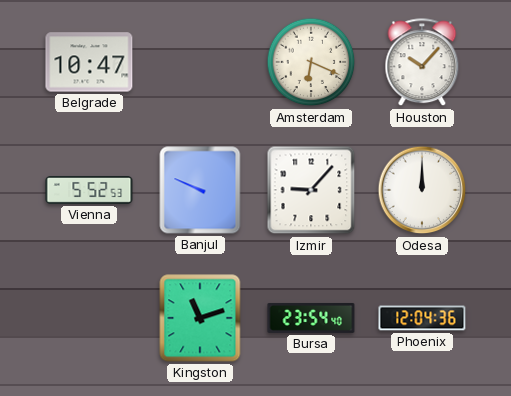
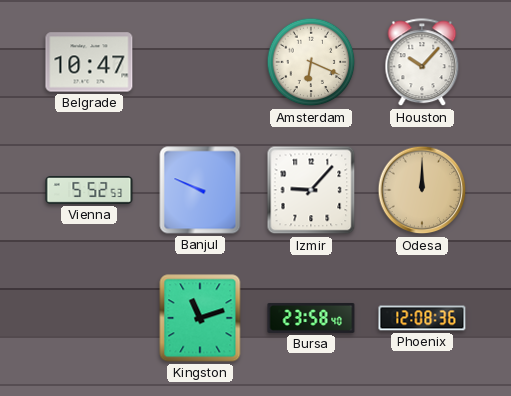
Odesa dial: white -> champagne
Bursa: 23:54 -> 23:58
Phoenix: 12:04 -> 12:08
